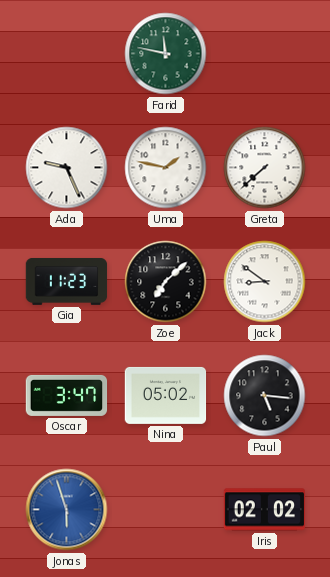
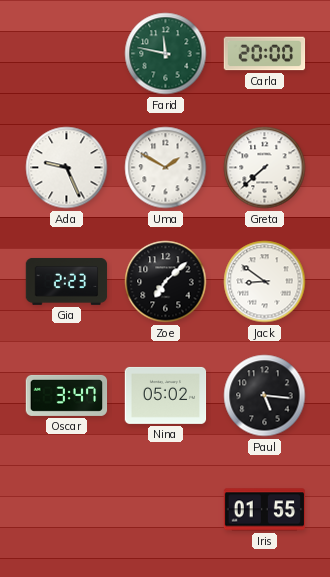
Carla: none -> 20:00
Uma: 1:47 -> 1:50
Gia: 11:23 -> 2:23
Jonas: 5:57 -> none
Iris: 02:02 -> 01:55
